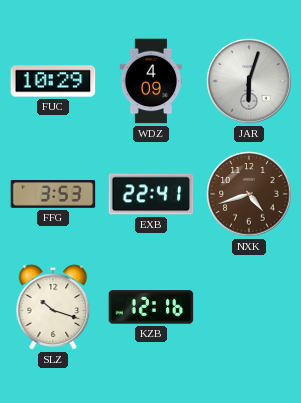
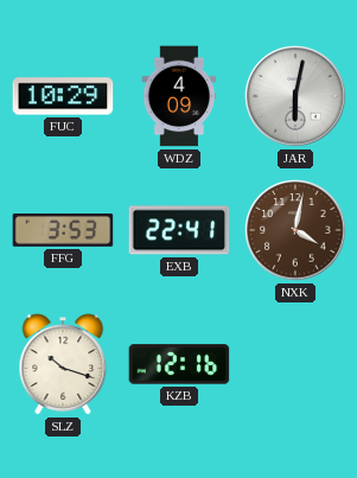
JAR: 6:03 -> 6:02
NXK: 4:42 -> 4:02
